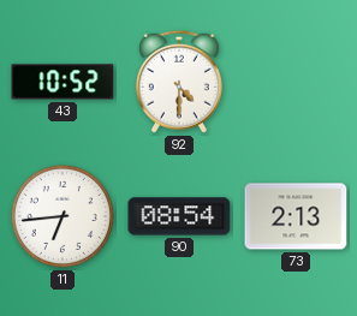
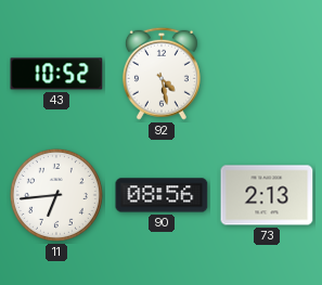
92: 4:30 -> 4:28
90: 08:54 -> 08:56
